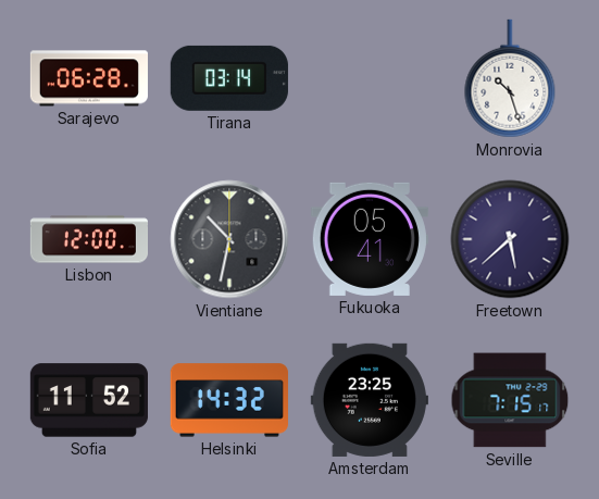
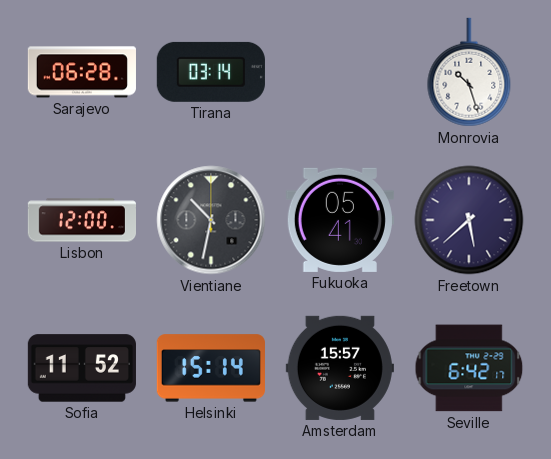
Helsinki: 14:32 -> 15:14
Amsterdam: 23:25 -> 15:57
Seville: 7:15 -> 6:42
